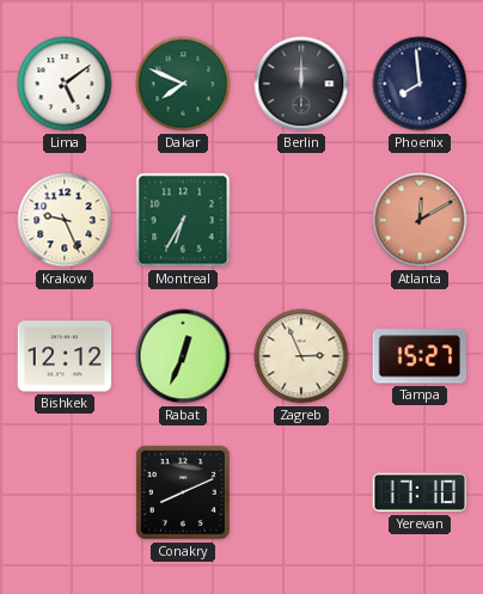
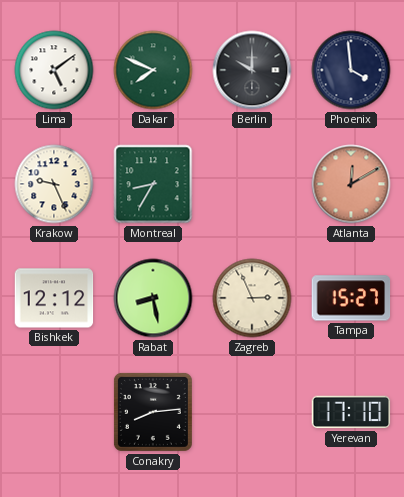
Berlin: 12:00 -> 10:00
Phoenix: 7:59 -> 3:59
Montreal: 6:35 -> 8:35
Rabat: 12:34 -> 8:28
Conakry: 8:11 -> 8:14
